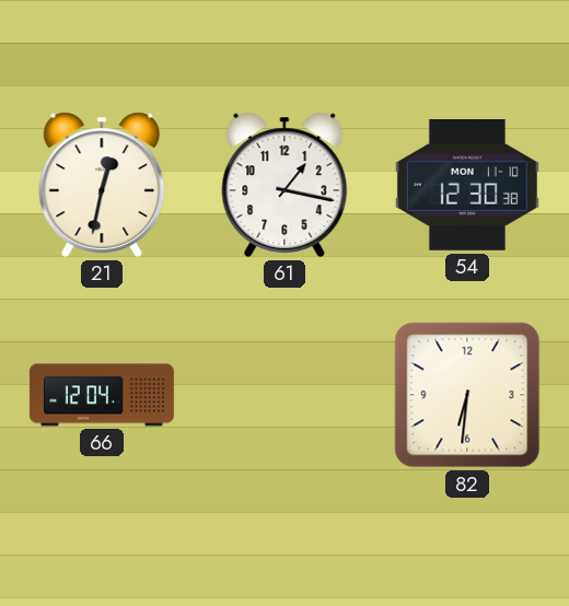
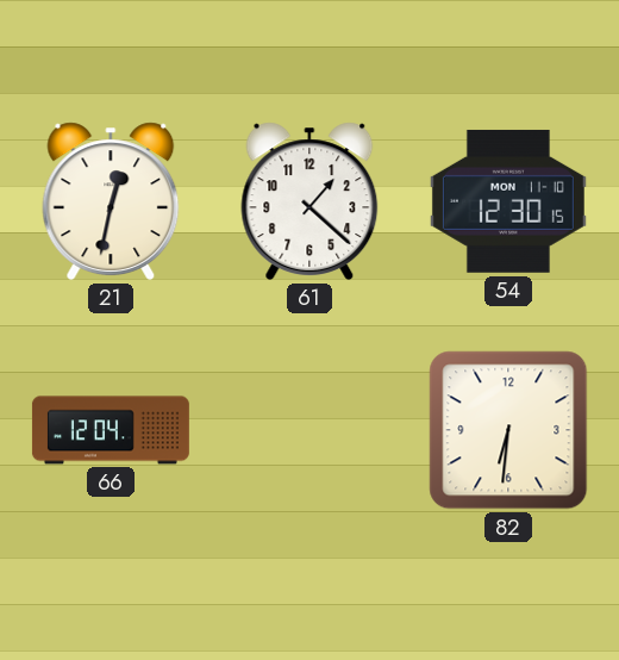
61: 1:17 -> 1:22
54: 12:30:38 -> 12:30:15
